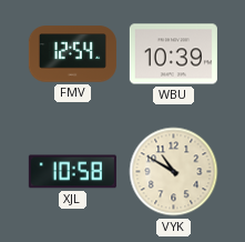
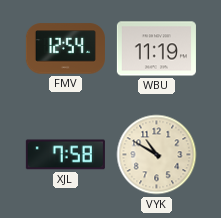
WBU: 10:39 -> 11:19
XJL: 10:58 -> 7:58
